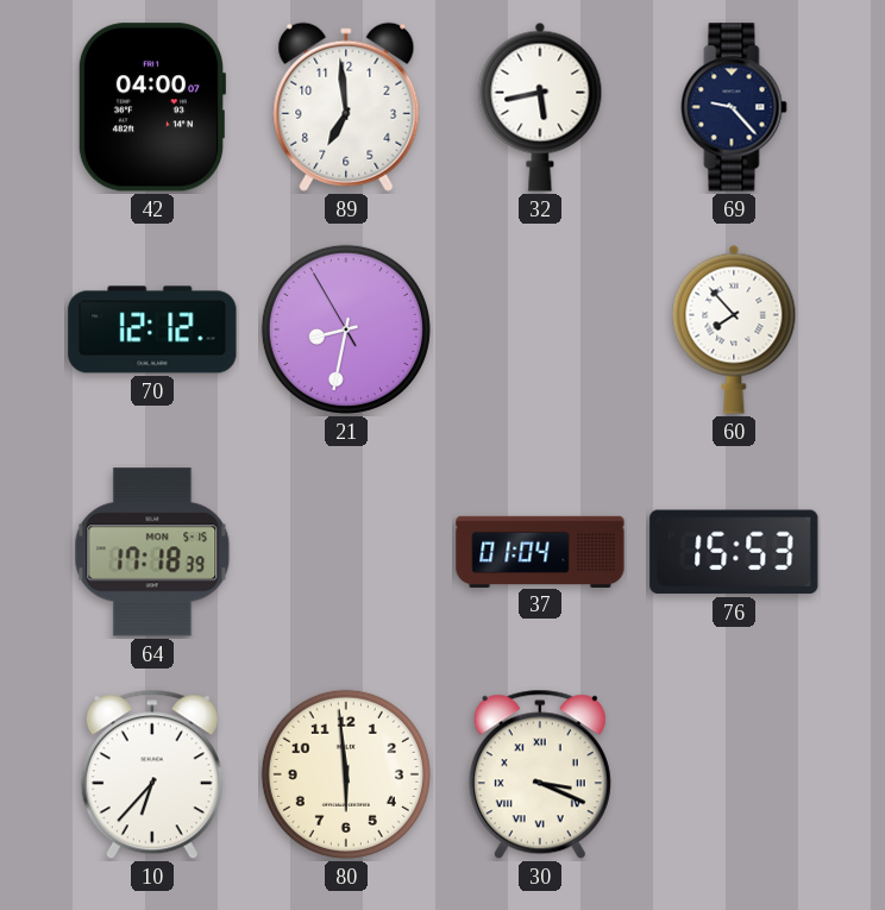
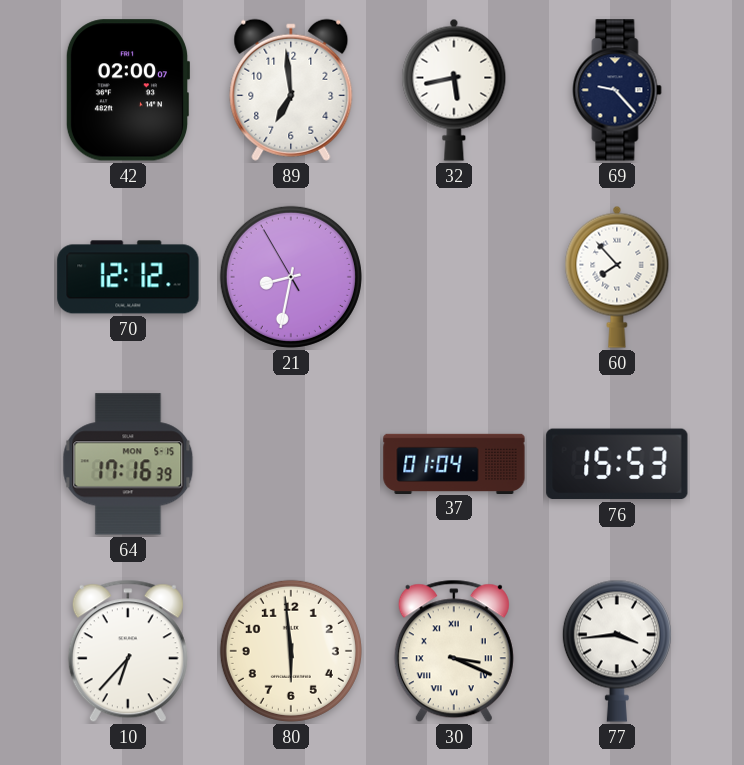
42: 04:00 -> 02:00
64: 17:18 -> 17:16
77: none -> 3:44
